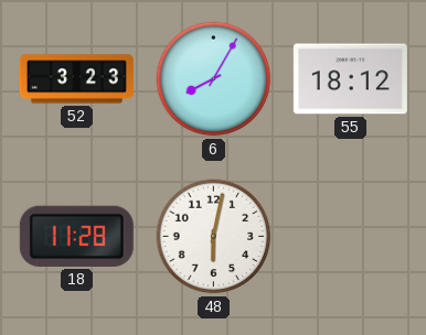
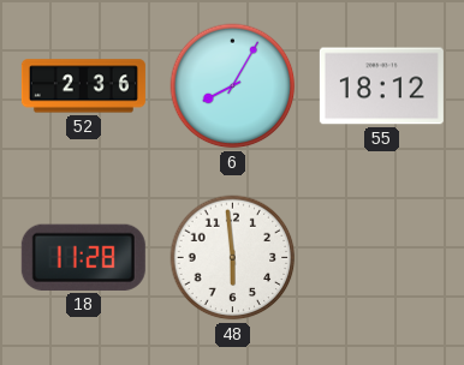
52: 3:23 -> 2:36
48: 6:02 -> 5:59
